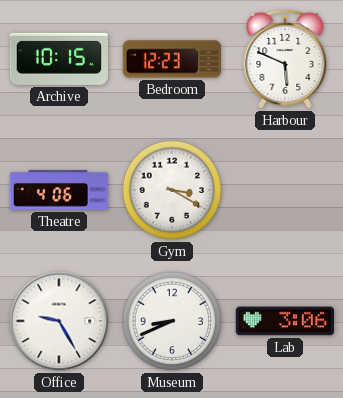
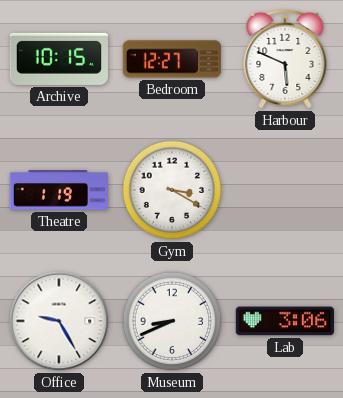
Bedroom: 12:23 -> 12:27
Theatre: 4:06 -> 1:19
